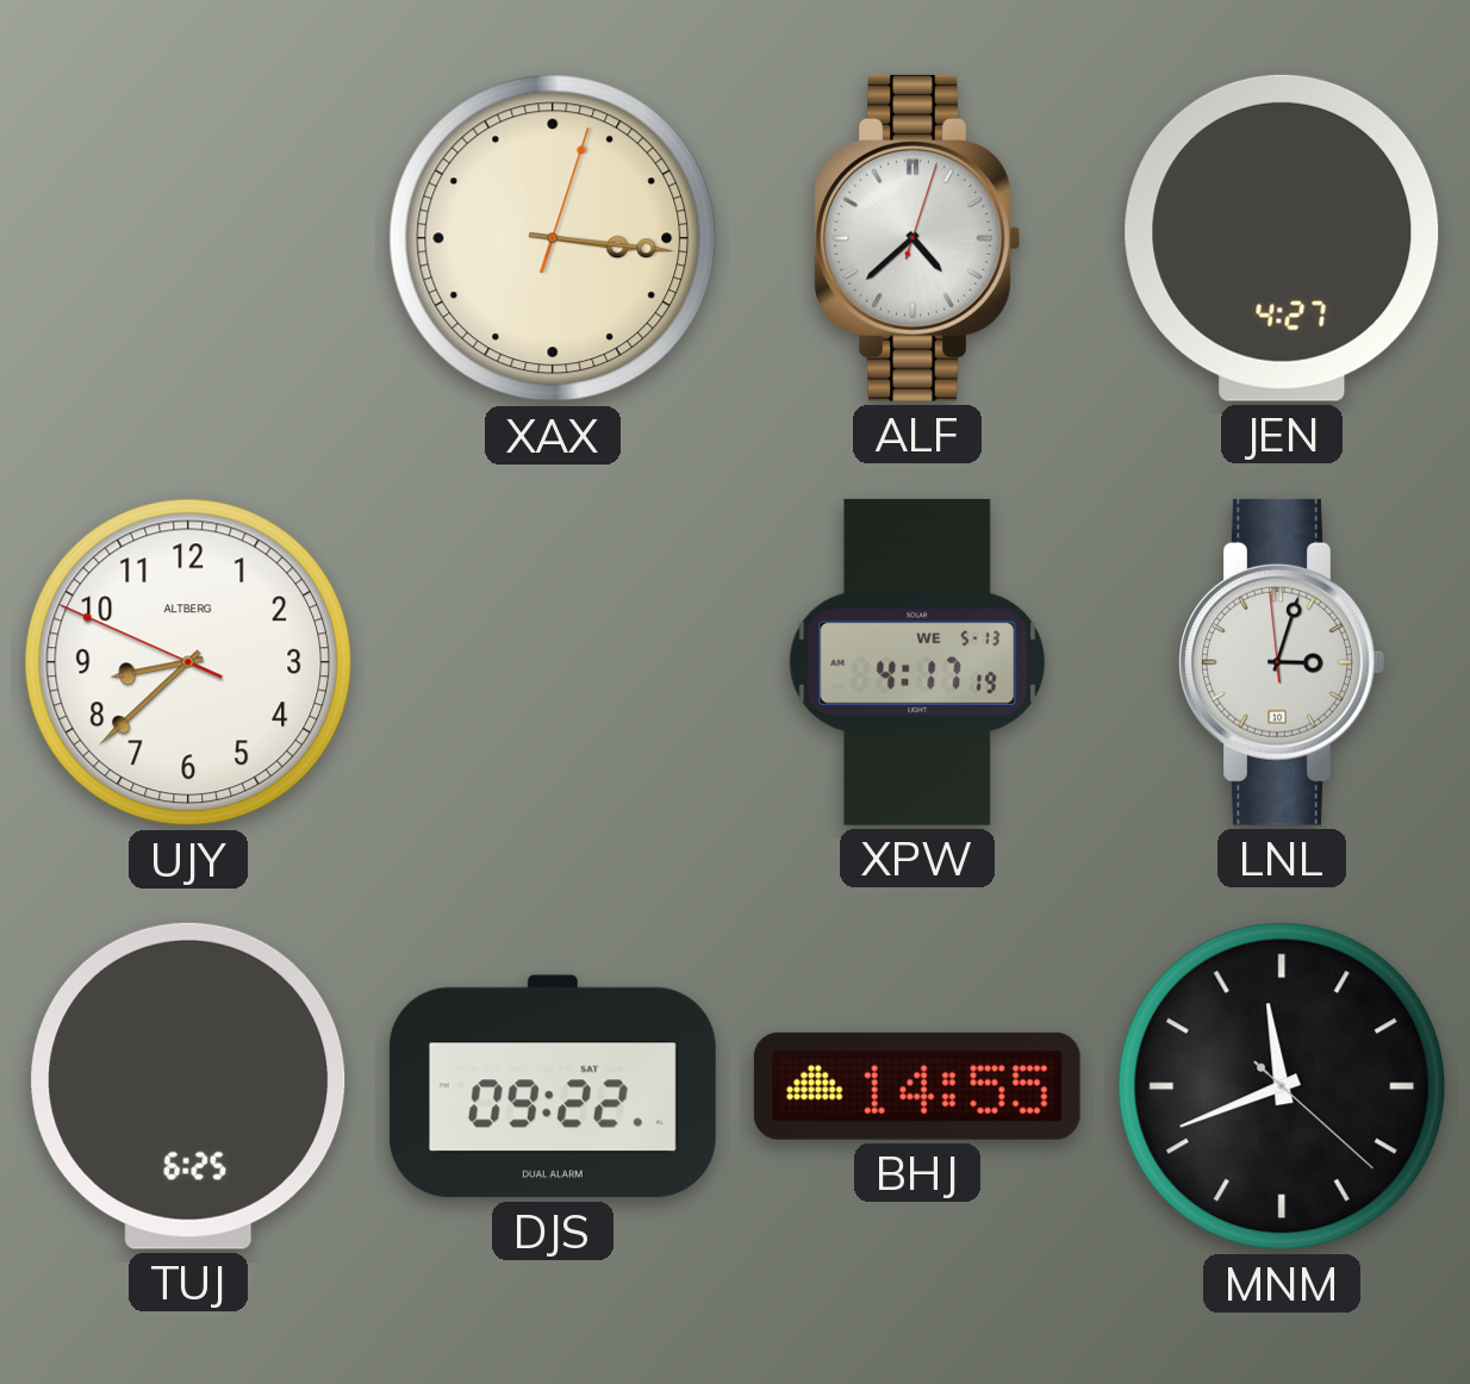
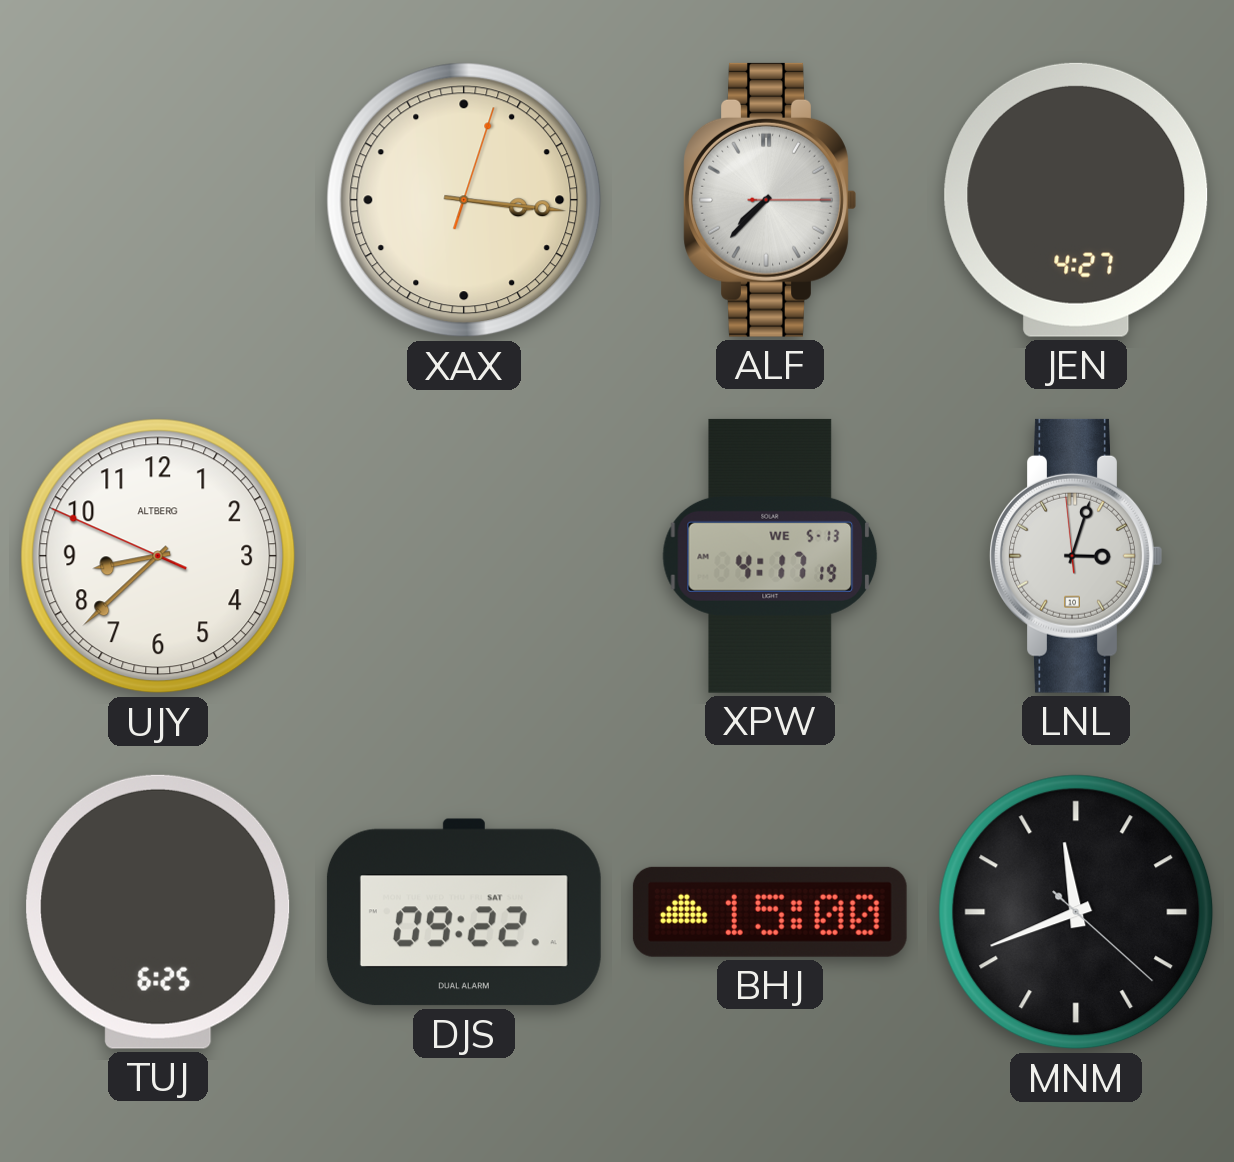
ALF: 4:38 -> 7:37
BHJ: 14:55 -> 15:00
